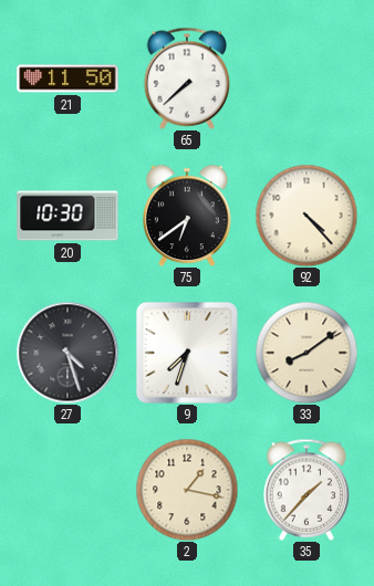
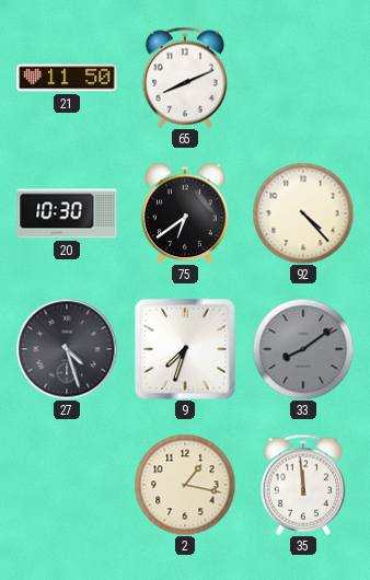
65: 7:38 -> 8:11
33 dial: cream -> grey
35: 1:37 -> 11:59
